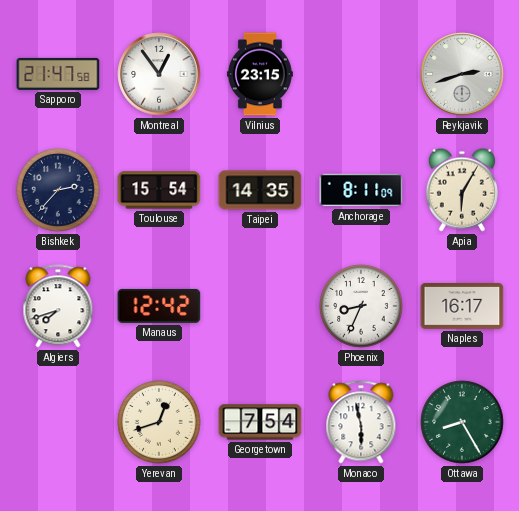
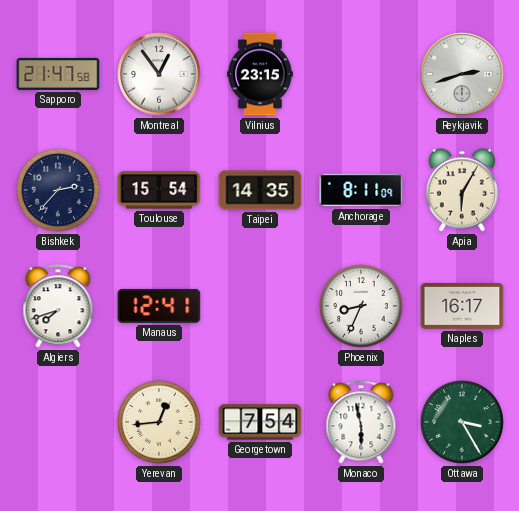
Manaus: 12:42 -> 12:41
Yerevan: 12:42 -> 12:44
Ottawa: 8:25 -> 3:25
